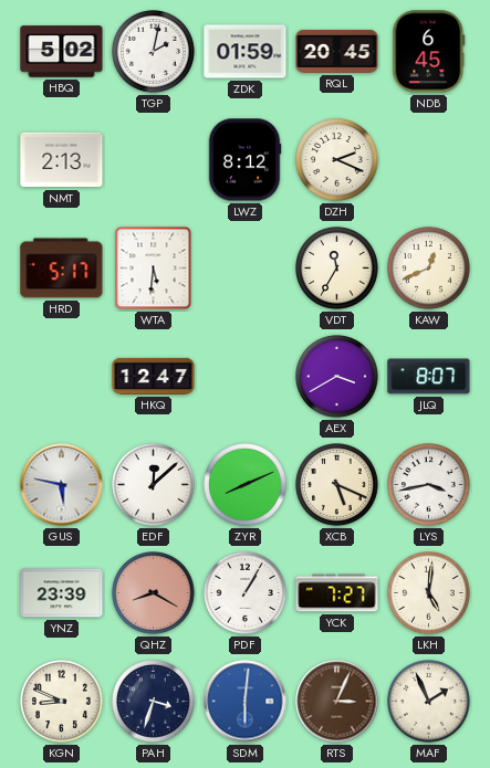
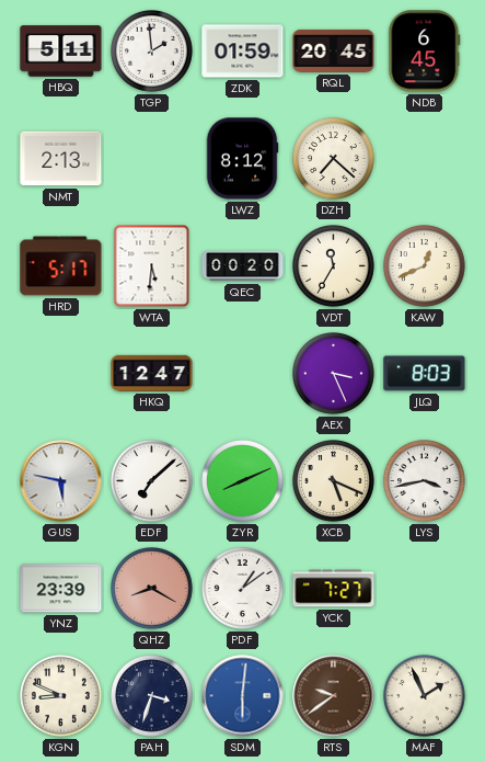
HBQ: 5:02 -> 5:11
TGP: 2:02 -> 1:59
DZH: 2:19 -> 7:22
QEC: none -> 00:20
AEX: 3:40 -> 3:26
JLQ: 8:07 -> 8:03
EDF: 12:08 -> 7:08
PDF: 1:05 -> 1:09
LKH: 5:01 -> none
RTS: 3:04 -> 9:39
